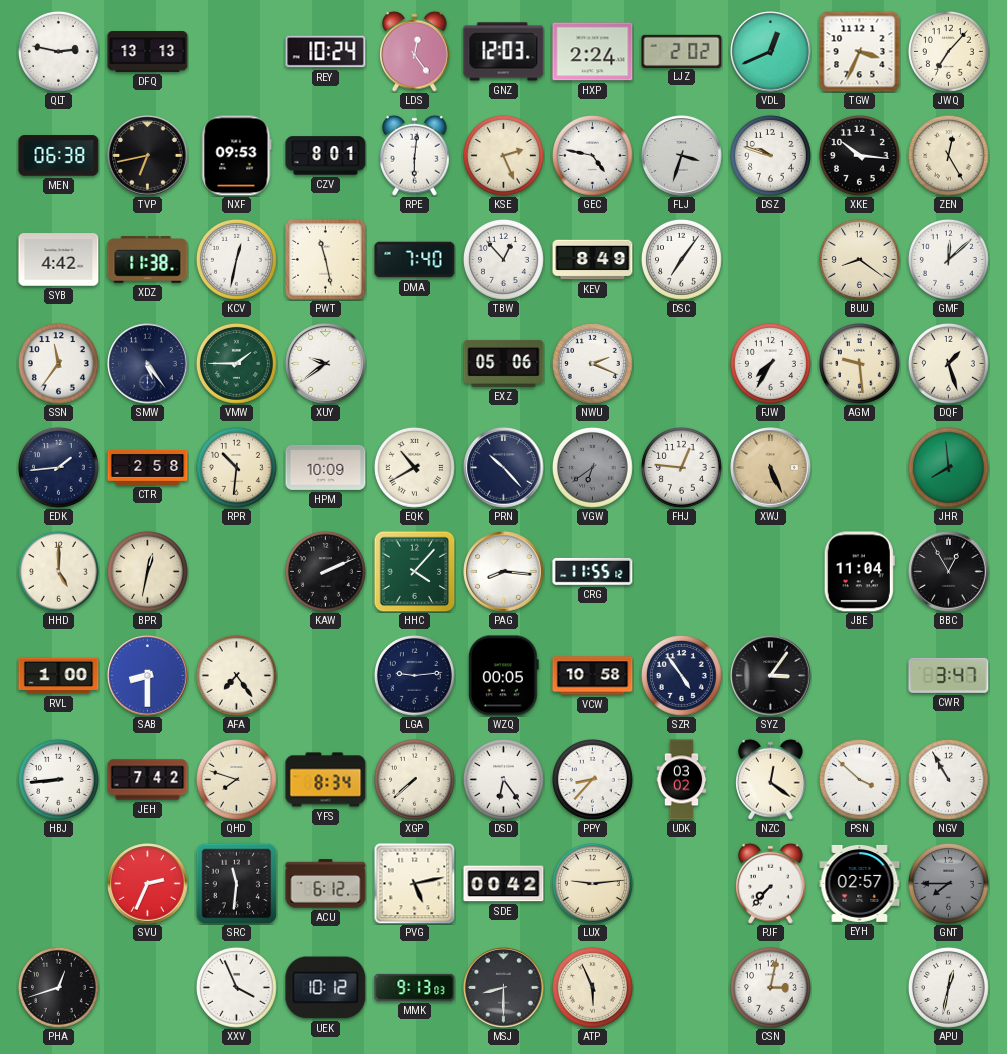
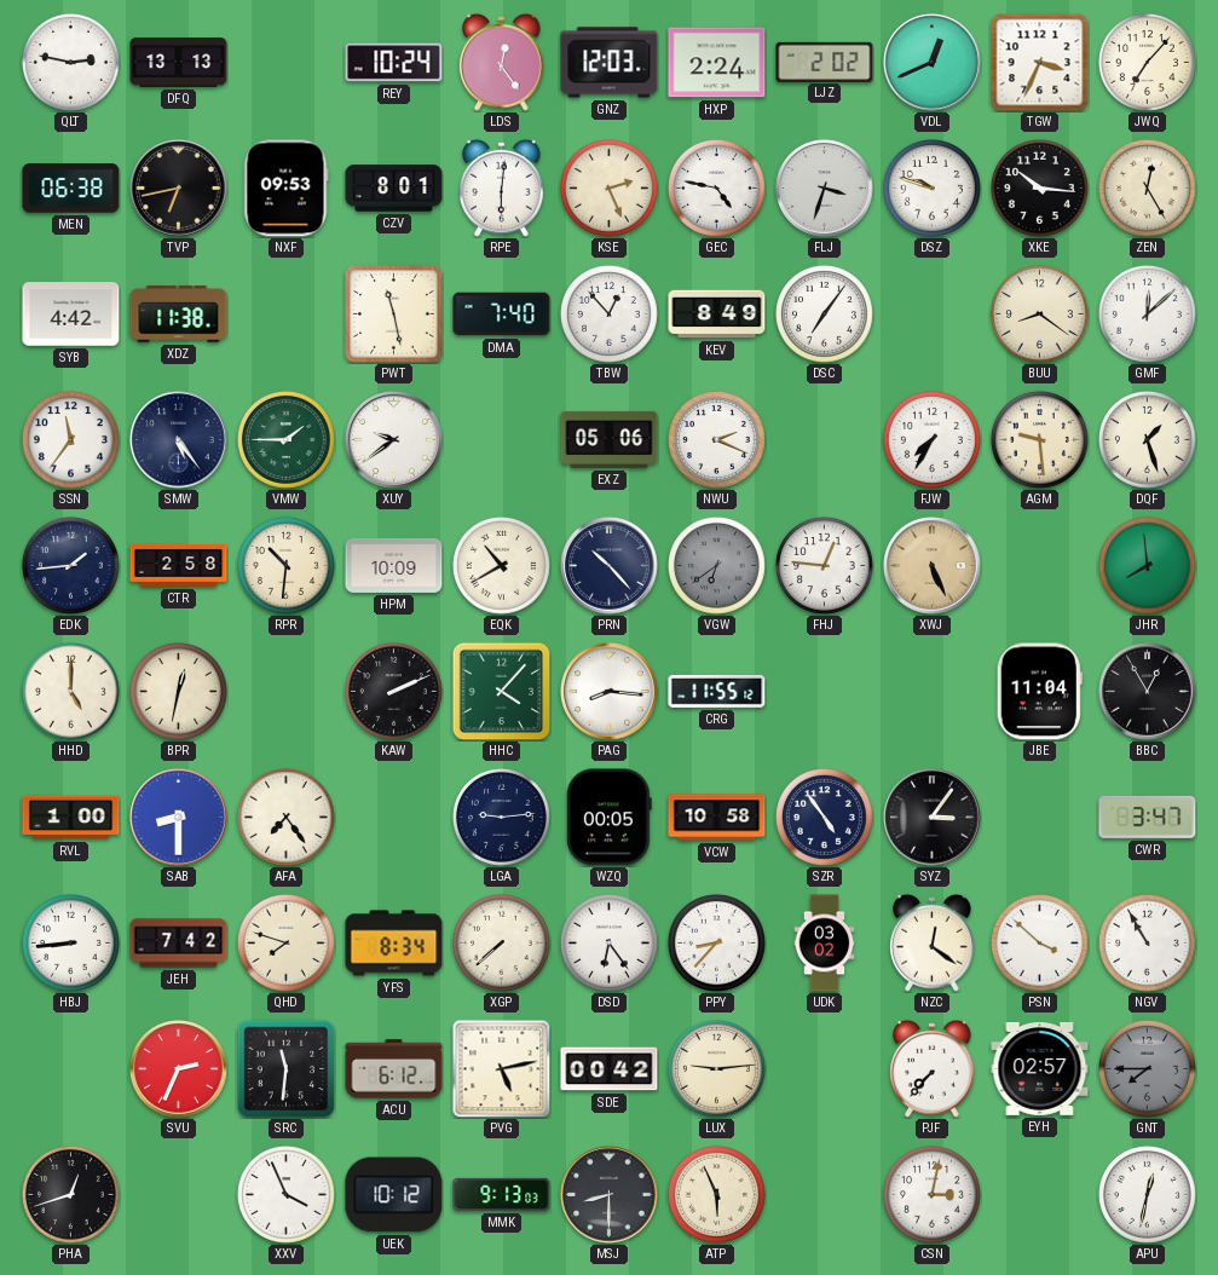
KCV: 12:32 -> none
